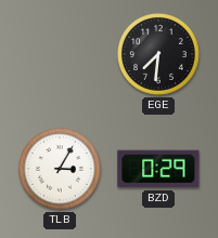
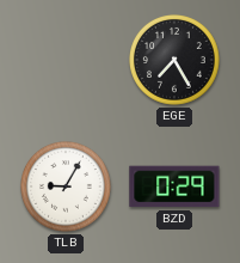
EGE: 7:31 -> 7:25
TLB: 3:05 -> 9:05
